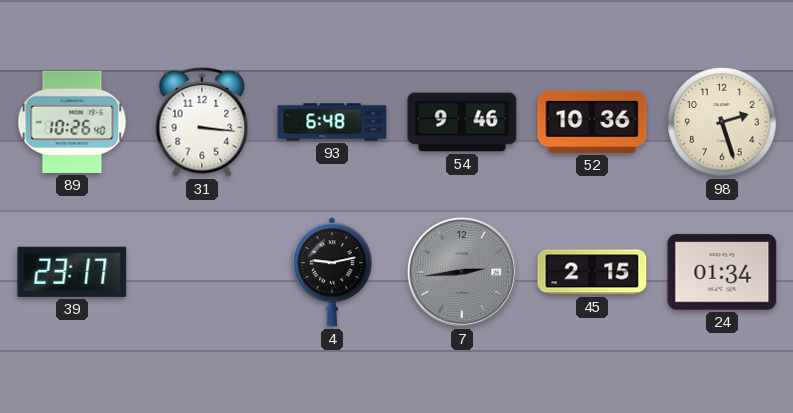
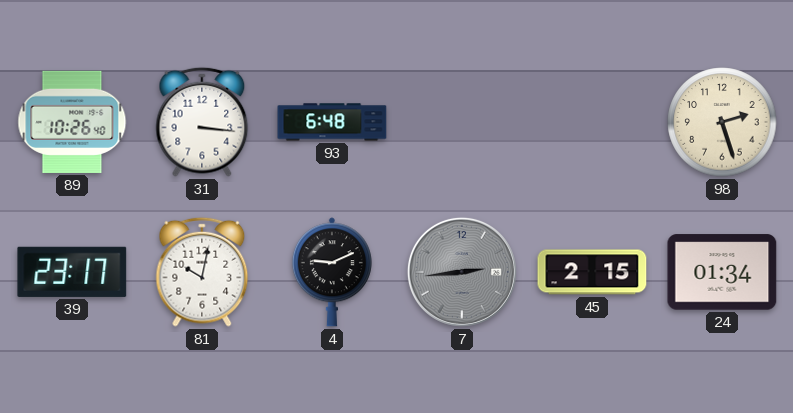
54: 9:46 -> none
52: 10:36 -> none
81: none -> 10:02
4: 9:13 -> 9:11
